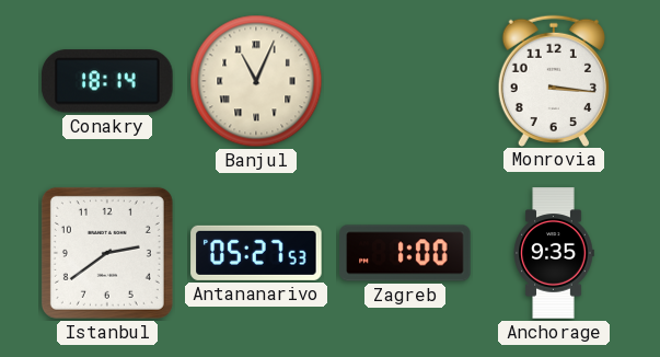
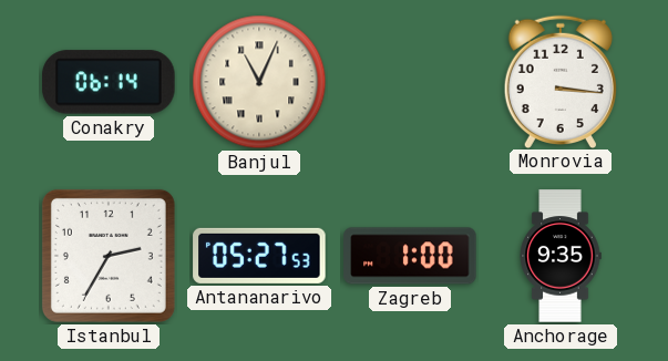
Conakry: 18:14 -> 06:14
Istanbul: 2:39 -> 2:35
